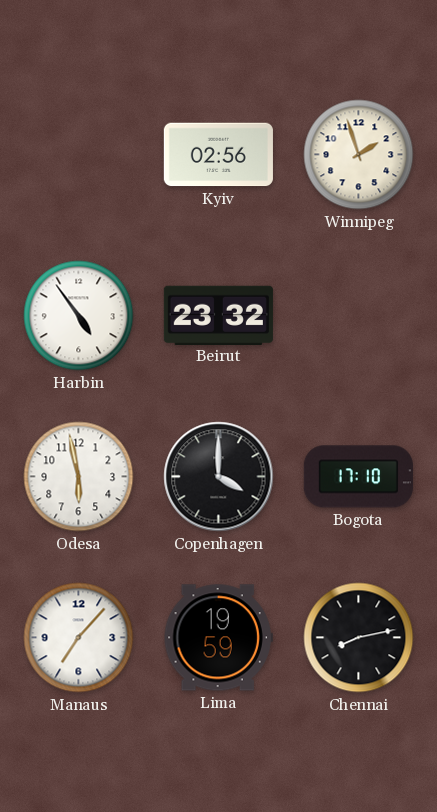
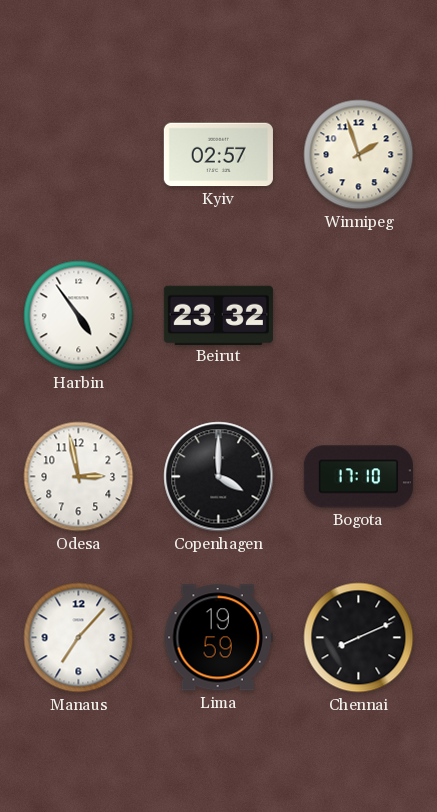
Kyiv: 02:56 -> 02:57
Odesa: 5:58 -> 2:58
Chennai: 8:13 -> 8:11
